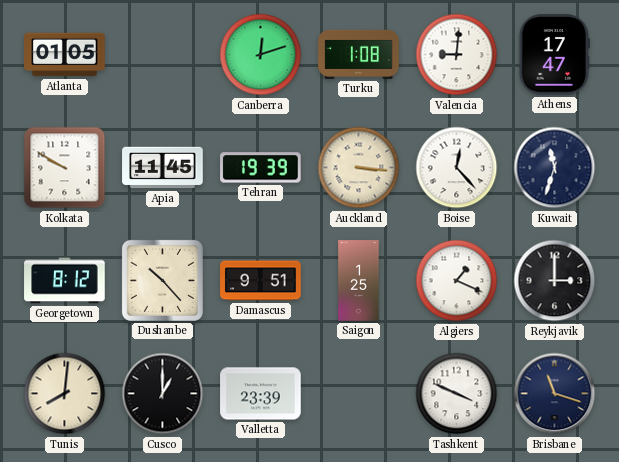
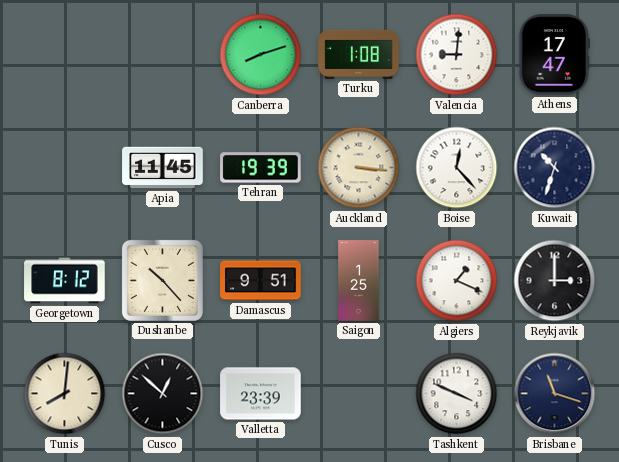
Atlanta: 01:05 -> none
Canberra: 12:12 -> 8:12
Kolkata: 9:50 -> none
Kuwait: 11:33 -> 10:33
Cusco: 1:00 -> 12:52
